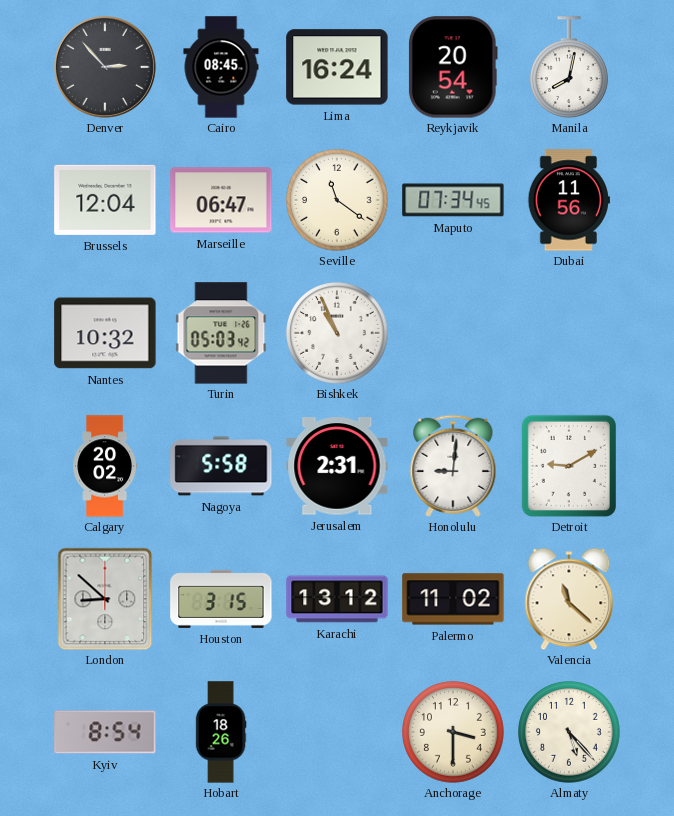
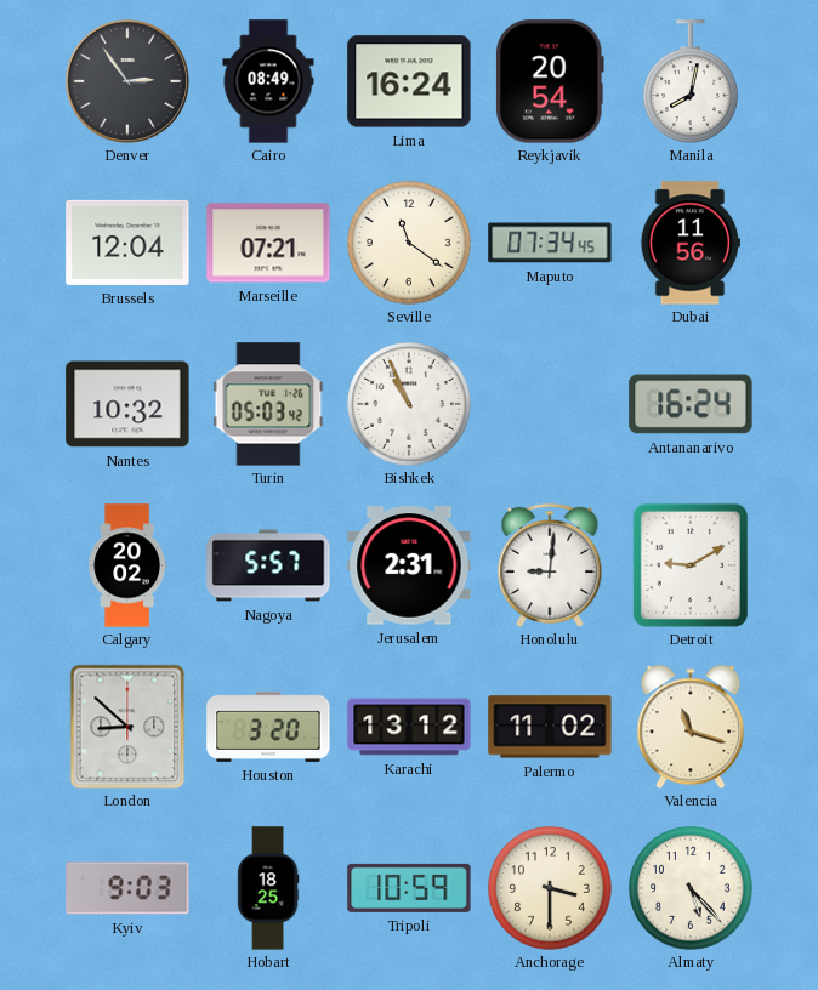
Denver: 2:53 -> 2:54
Cairo: 08:45 -> 08:49
Marseille: 06:47 -> 07:21
Antananarivo: none -> 16:24
Nagoya: 5:58 -> 5:57
Houston: 3:15 -> 3:20
Valencia: 11:22 -> 11:18
Kyiv: 8:54 -> 9:03
Hobart: 18:26 -> 18:25
Tripoli: none -> 10:59
